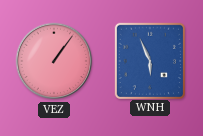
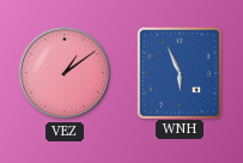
VEZ: 1:06 -> 1:09
